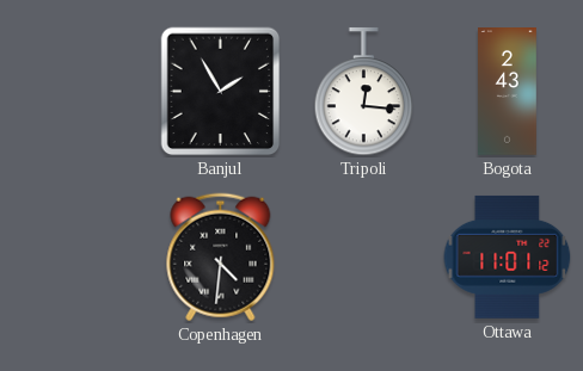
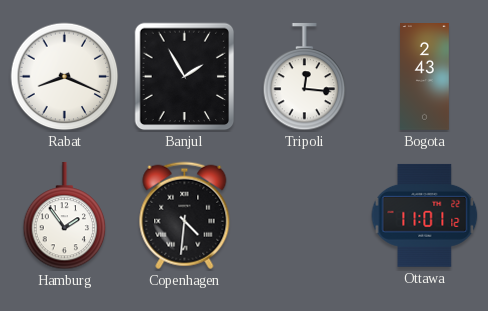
Rabat: none -> 8:19
Hamburg: none -> 1:54
